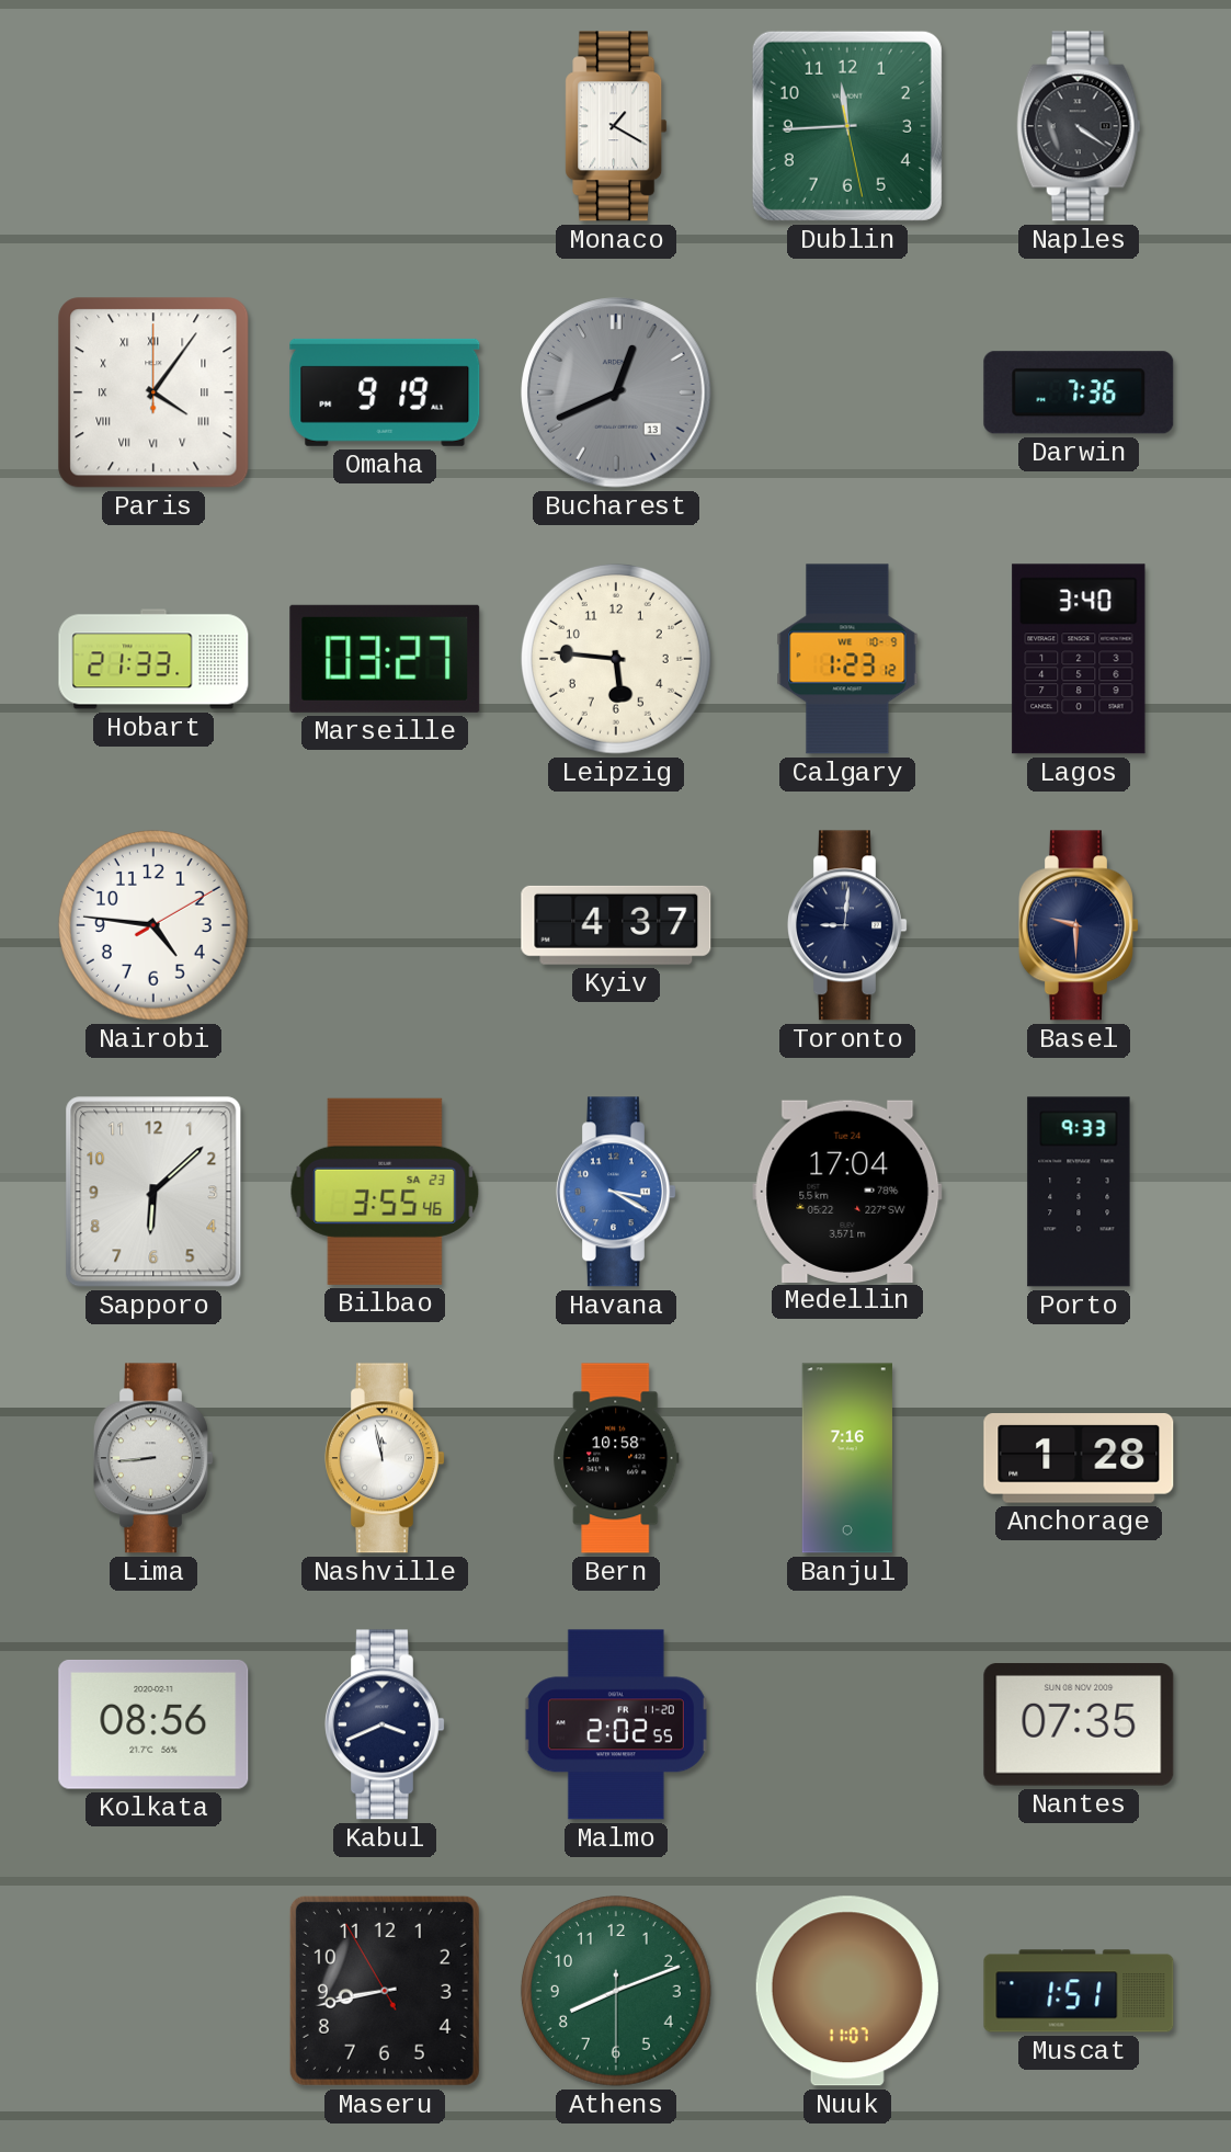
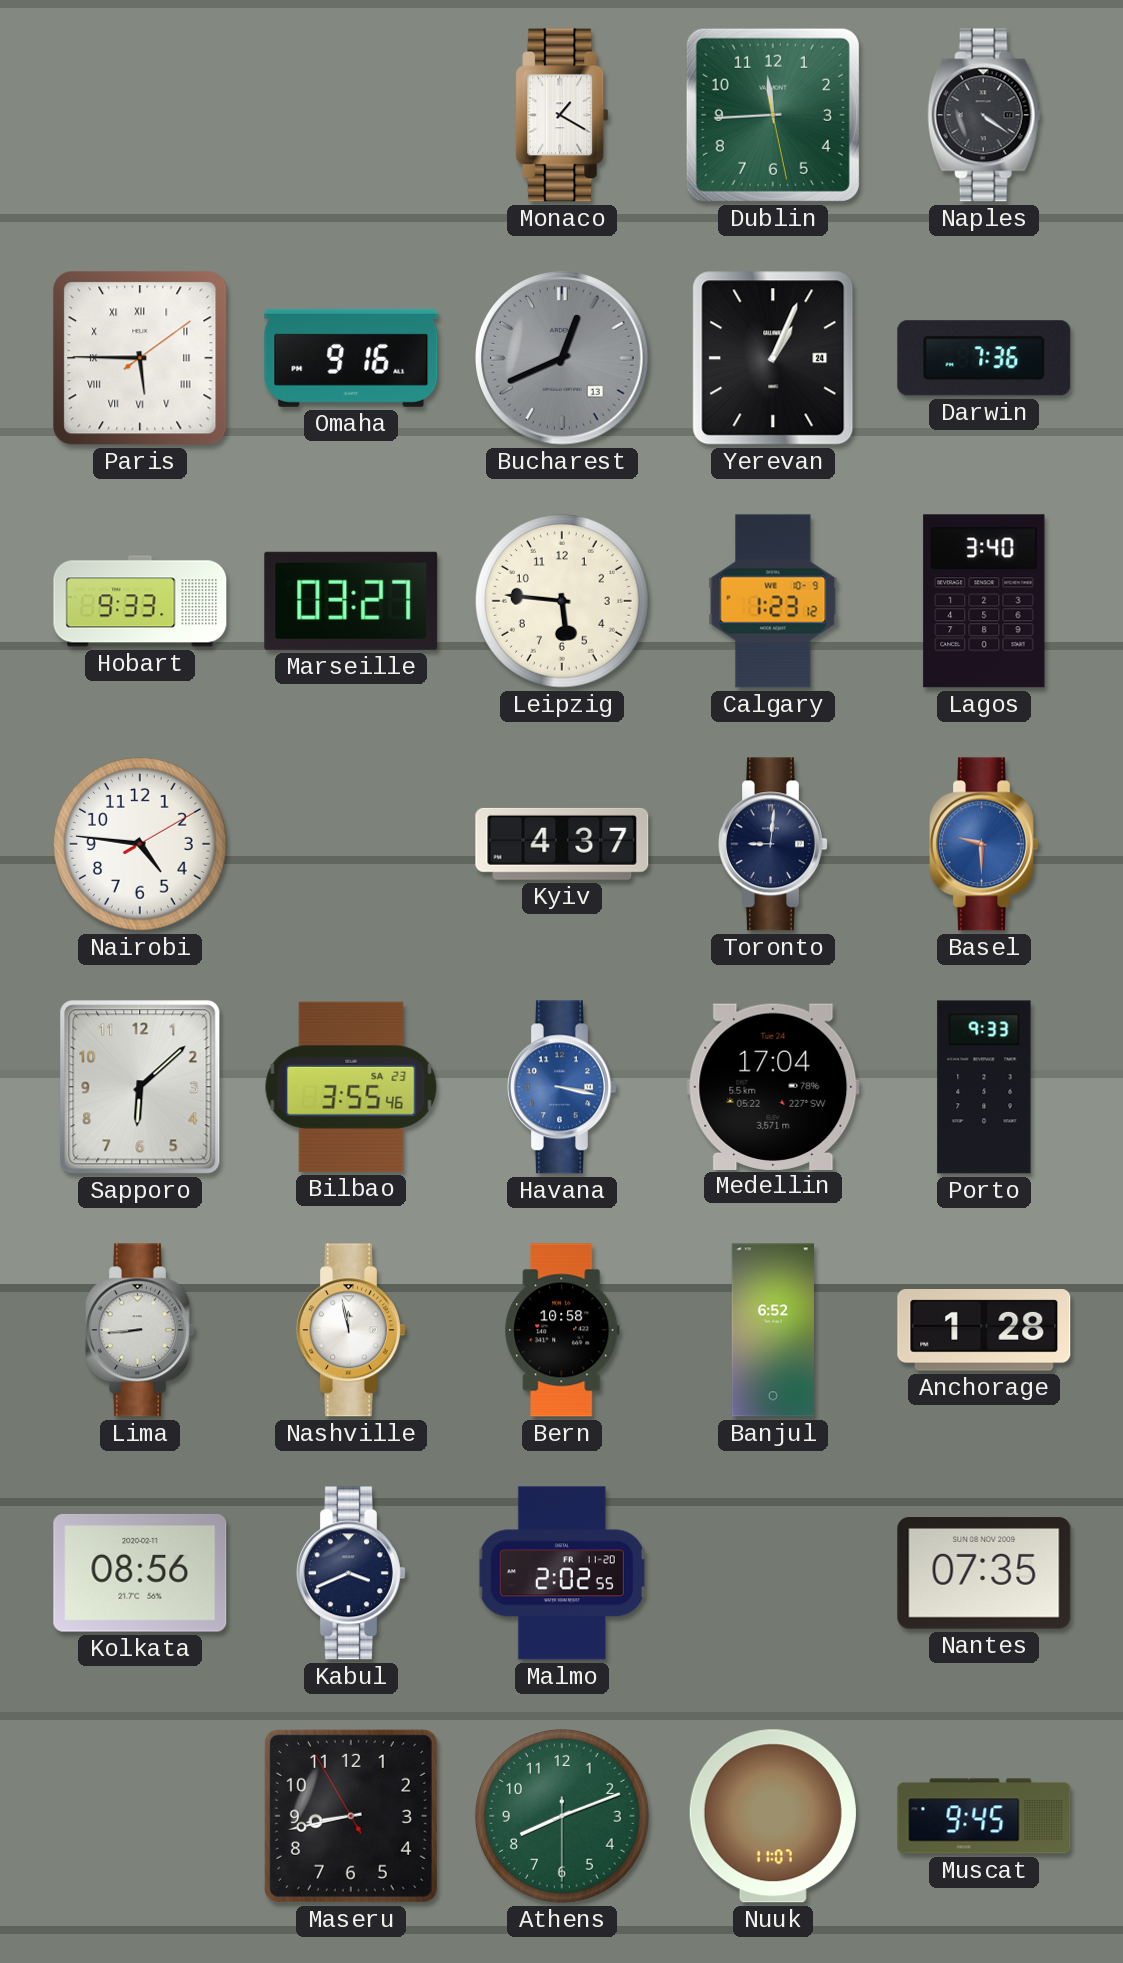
Paris: 4:06 -> 5:45
Omaha: 9:19 -> 9:16
Yerevan: none -> 1:04
Hobart: 21:33 -> 9:33
Basel dial: navy -> blue
Havana: 3:20 -> 3:17
Banjul: 7:16 -> 6:52
Muscat: 1:51 -> 9:45
